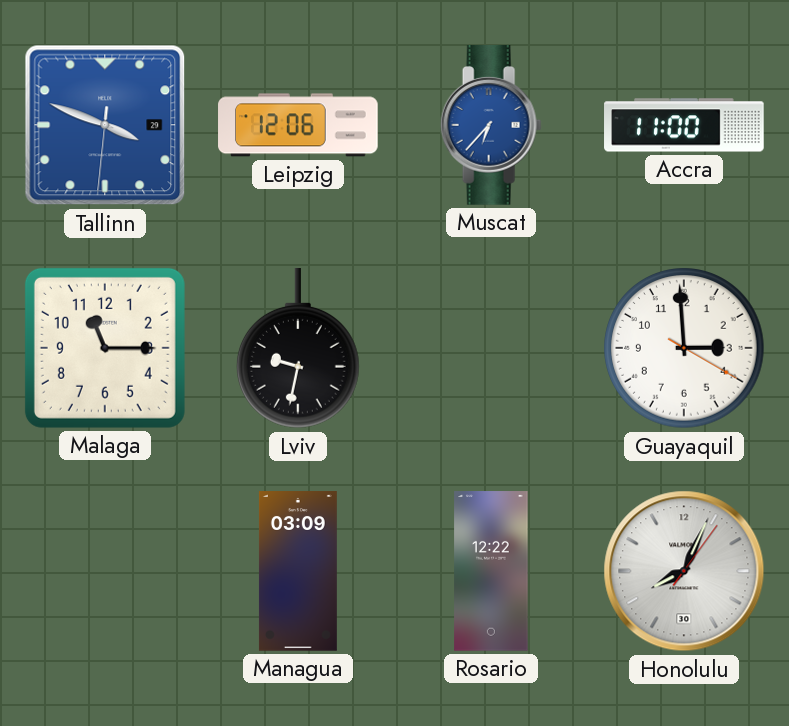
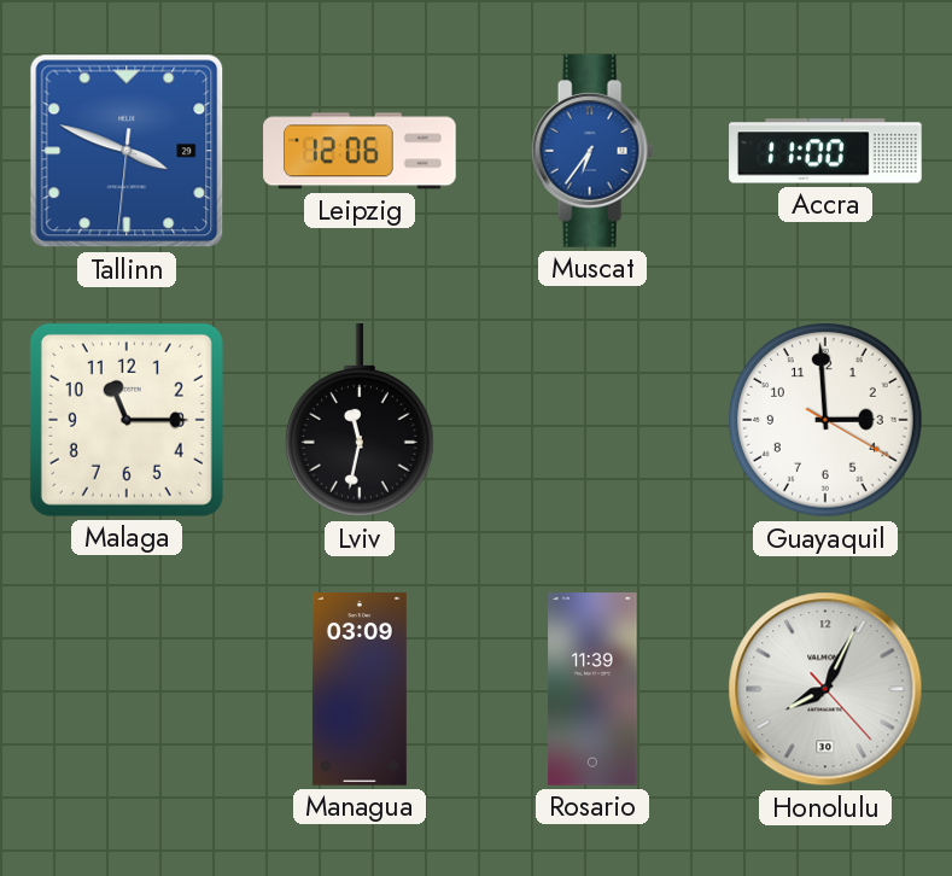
Muscat: 6:37 -> 6:36
Lviv: 9:32 -> 11:32
Rosario: 12:22 -> 11:39
Honolulu: 8:04:06 -> 8:04:23
